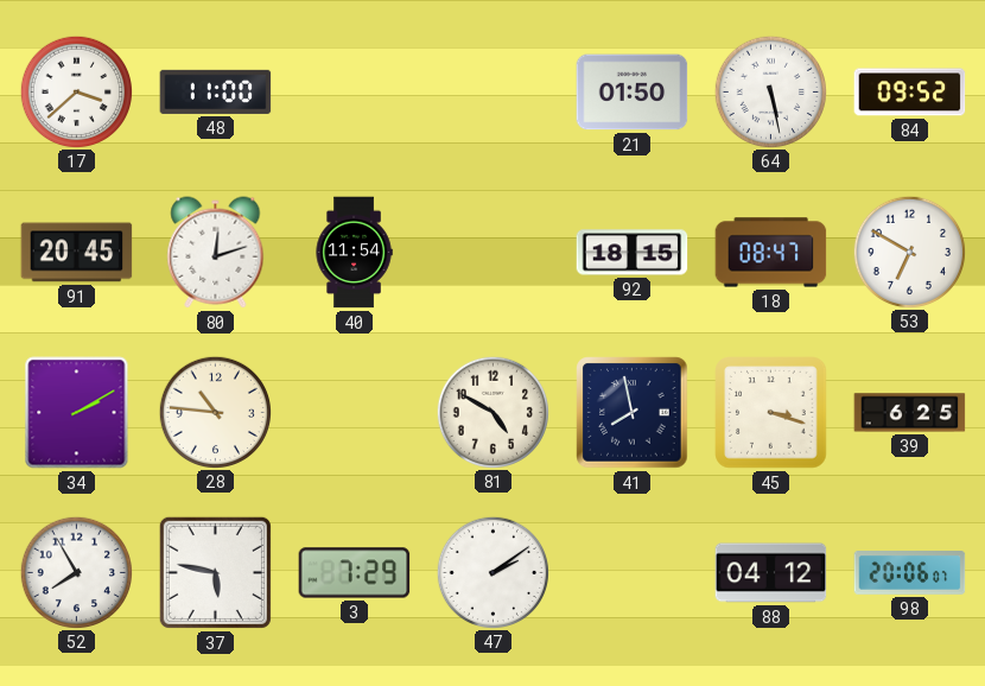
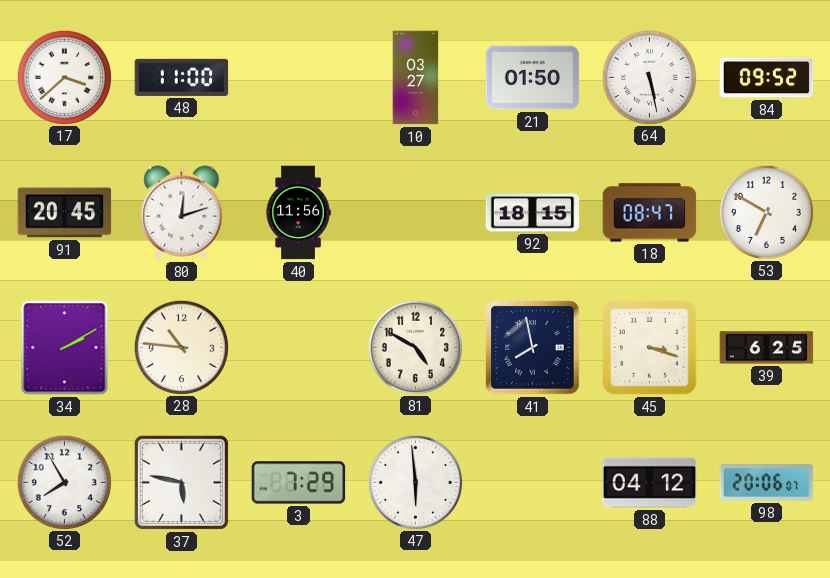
10: none -> 03:27
40: 11:54 -> 11:56
47: 2:09 -> 5:59
